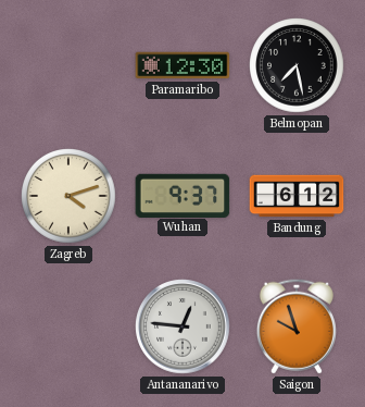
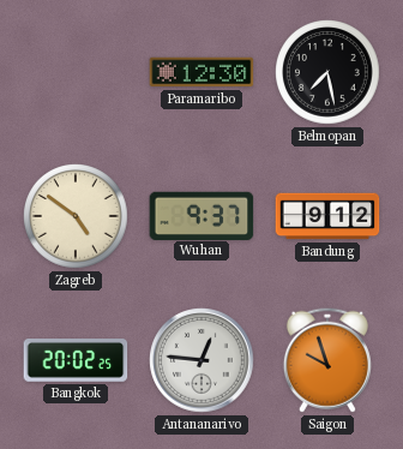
Zagreb: 4:12 -> 4:51
Bandung: 6:12 -> 9:12
Bangkok: none -> 20:02
